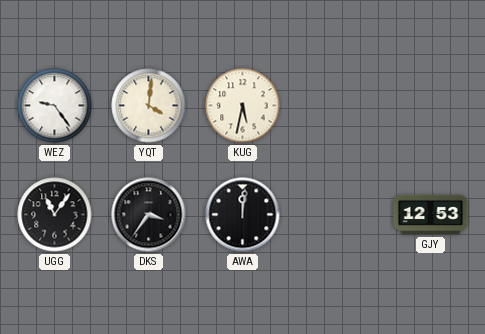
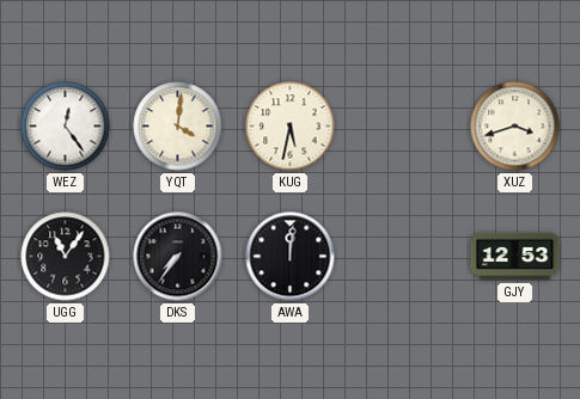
WEZ: 9:24 -> 12:24
XUZ: none -> 3:42
DKS: 3:36 -> 7:36
